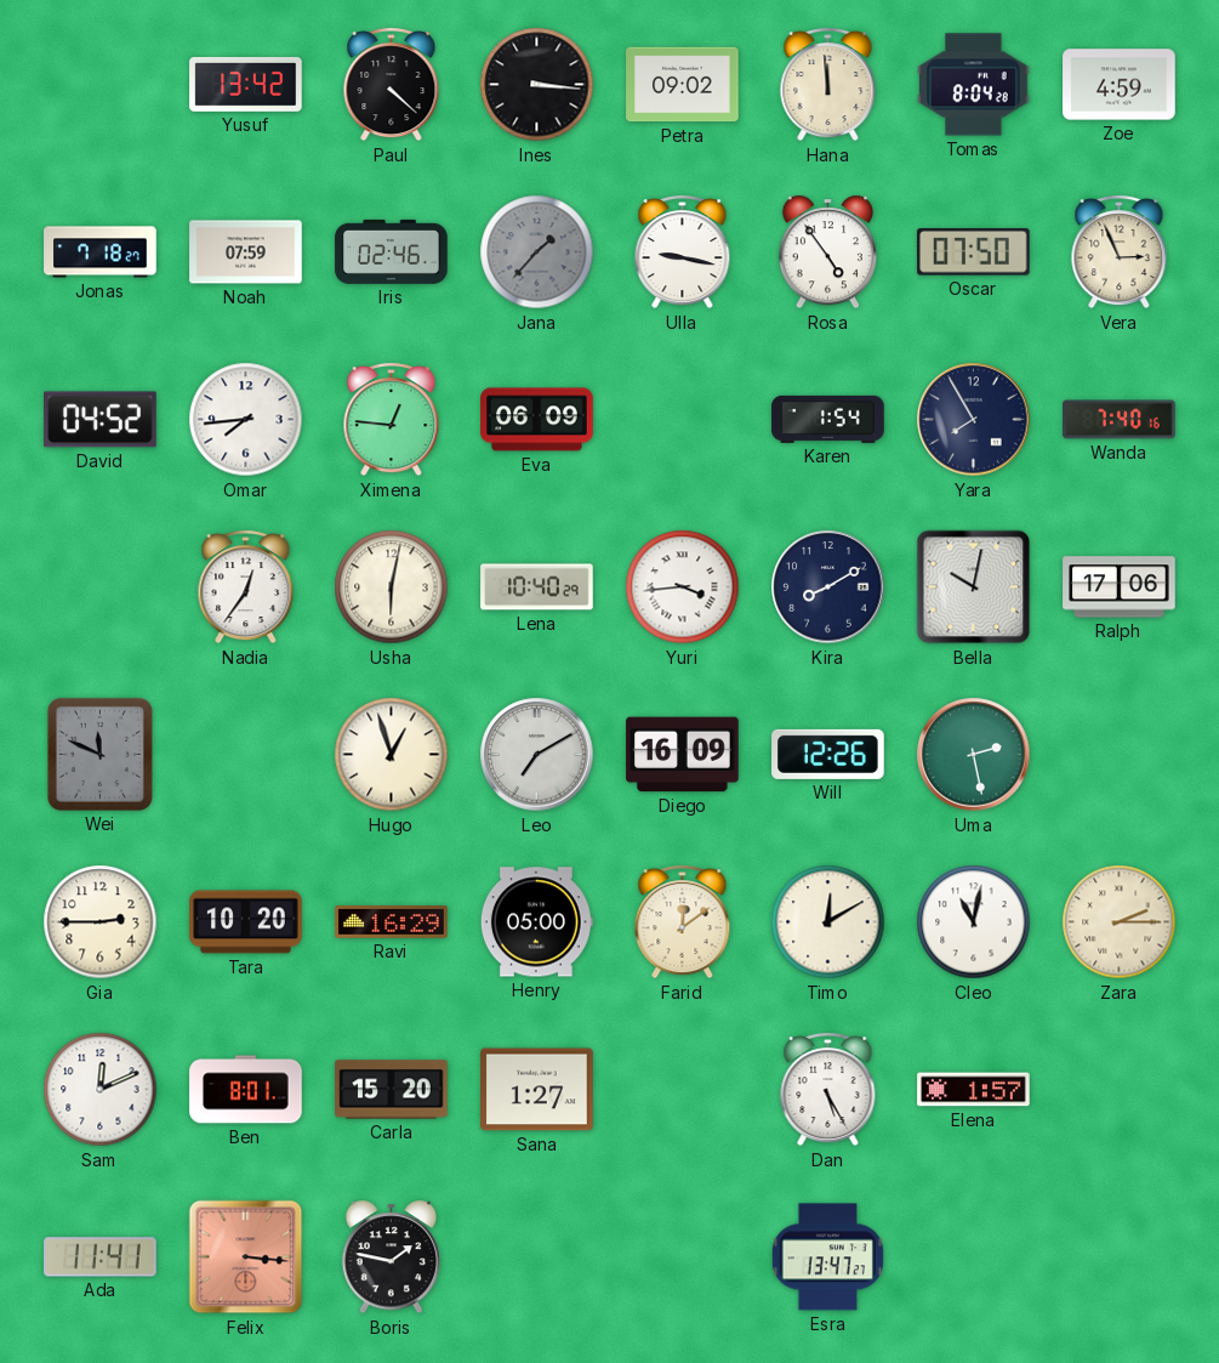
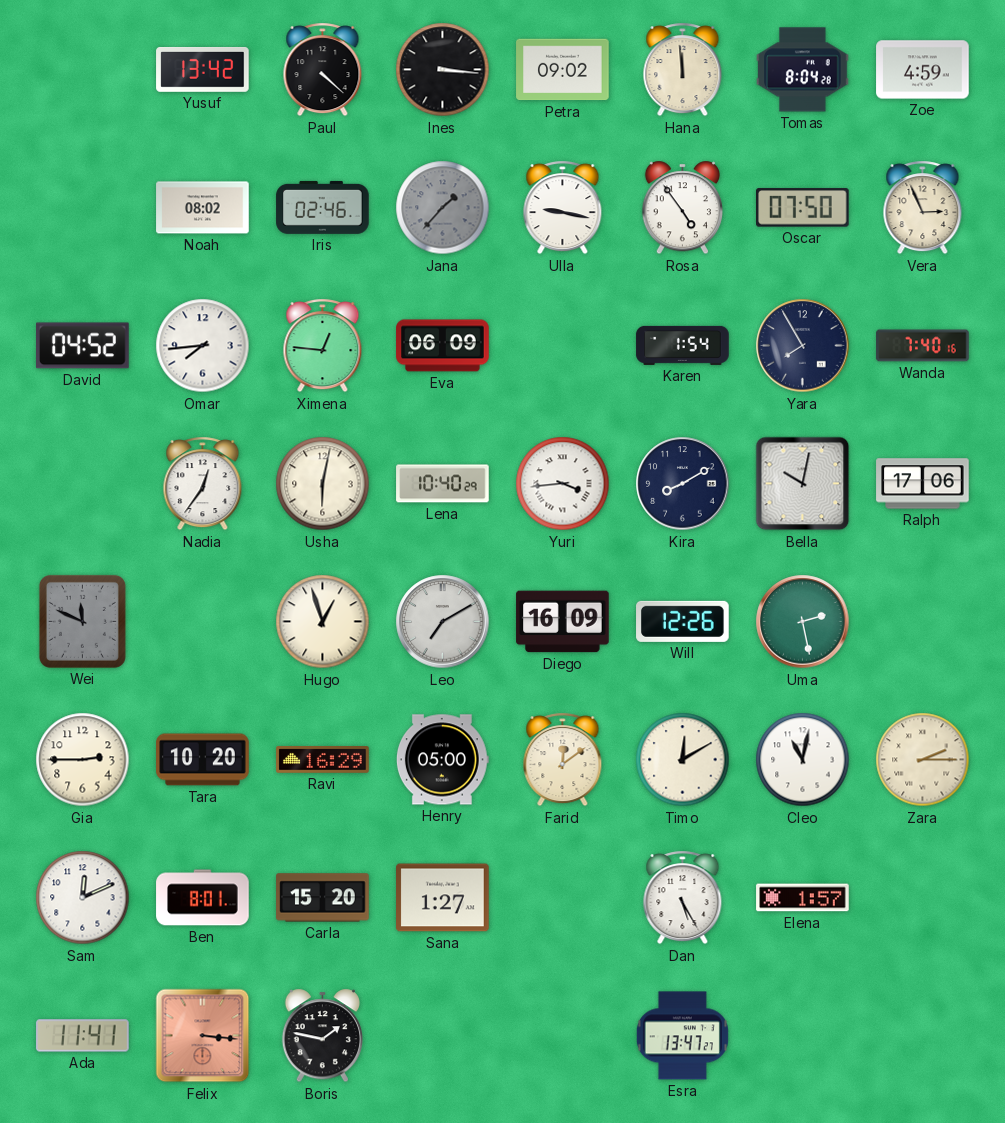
Jonas: 7:18 -> none
Noah: 07:59 -> 08:02
